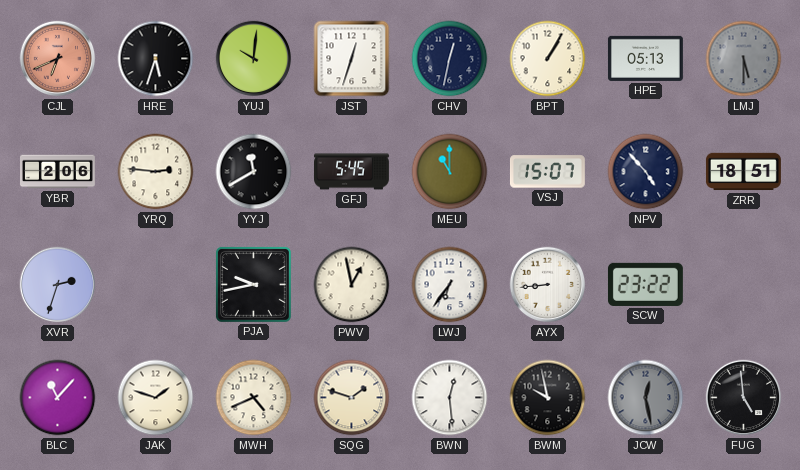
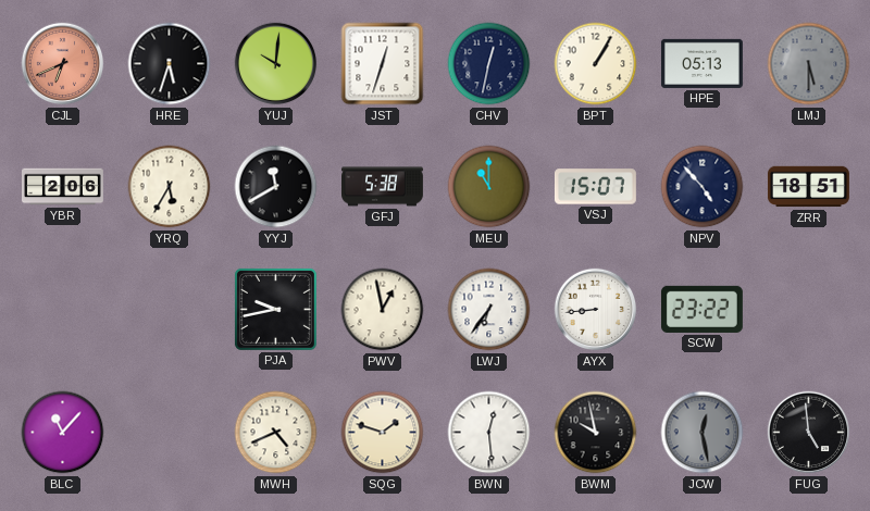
YRQ: 2:46 -> 5:35
GFJ: 5:45 -> 5:38
XVR: 2:33 -> none
JAK: 1:48 -> none
